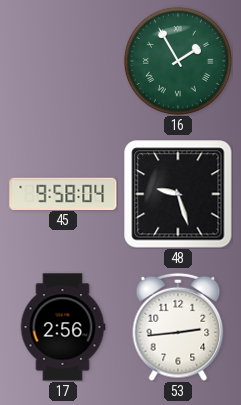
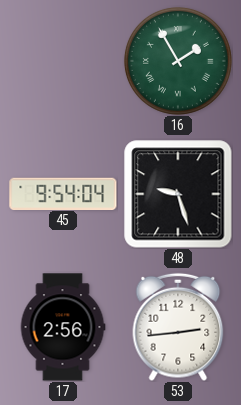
45: 9:58 -> 9:54
